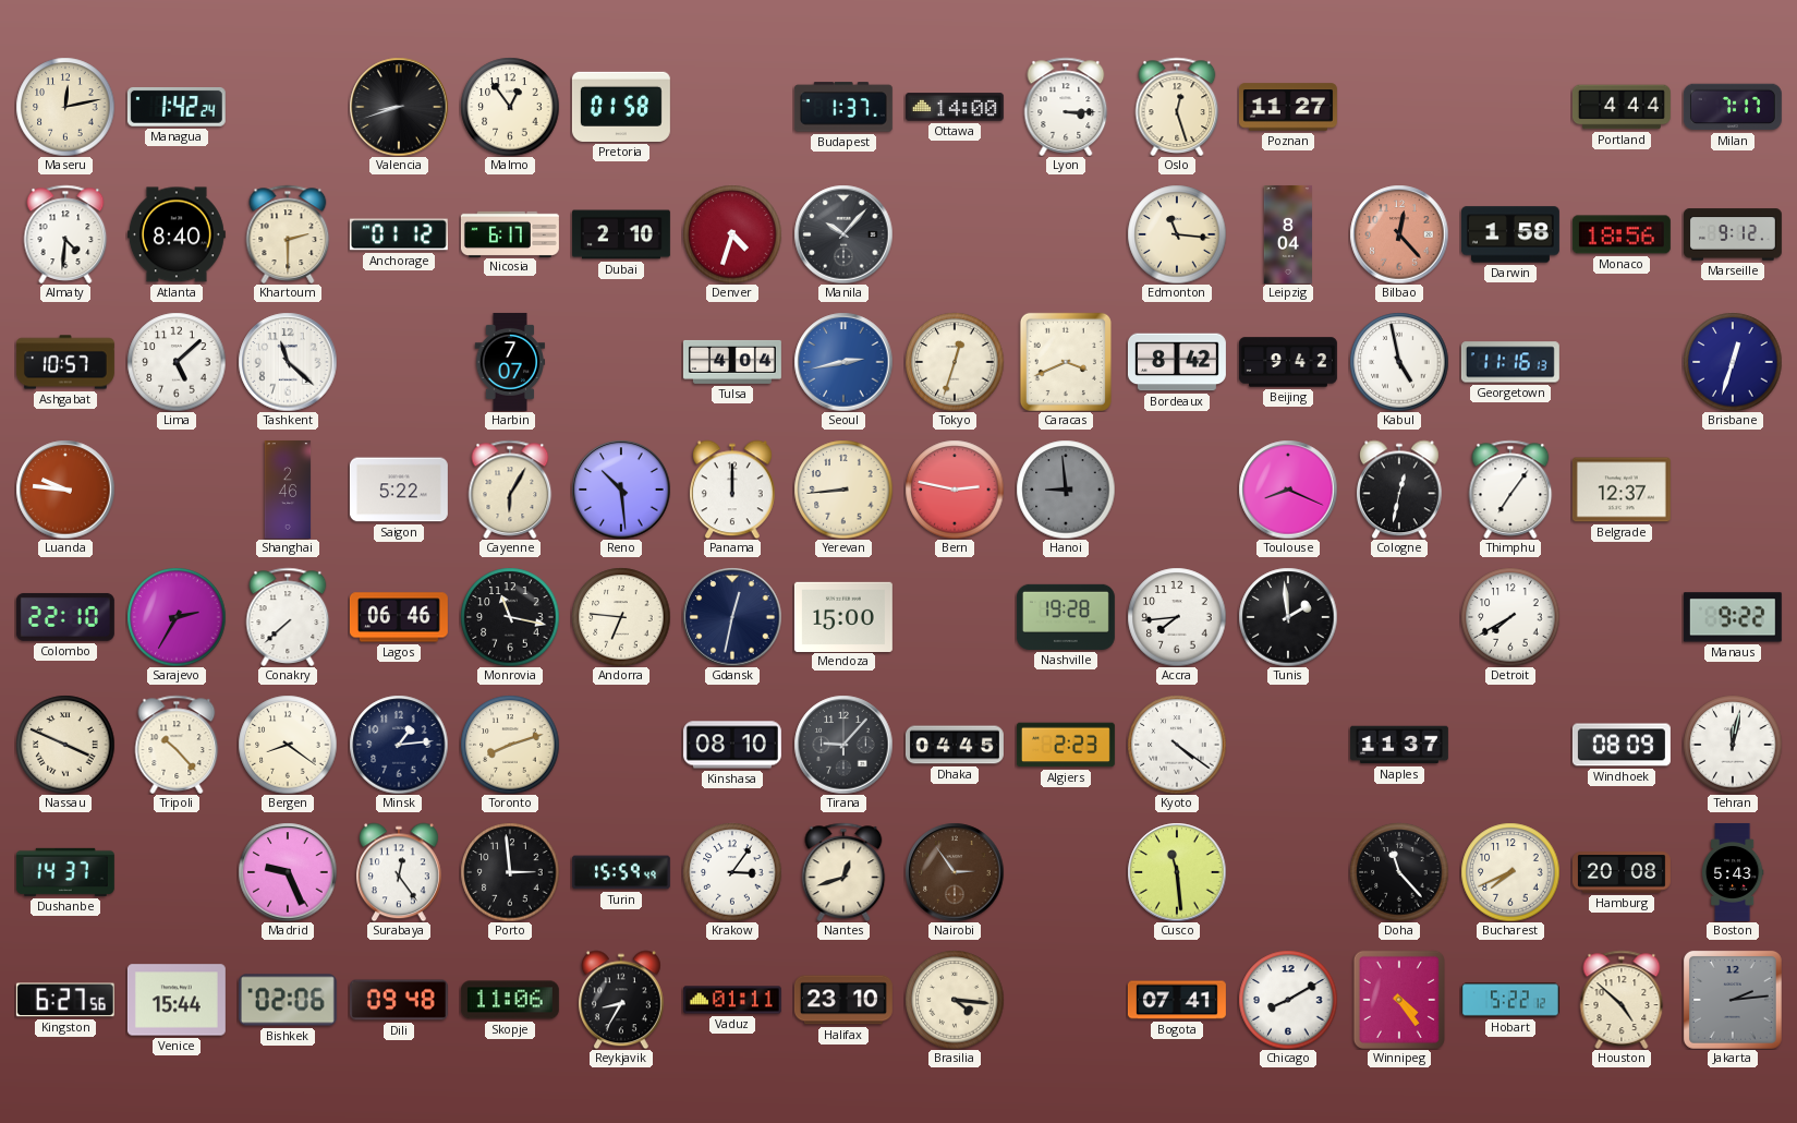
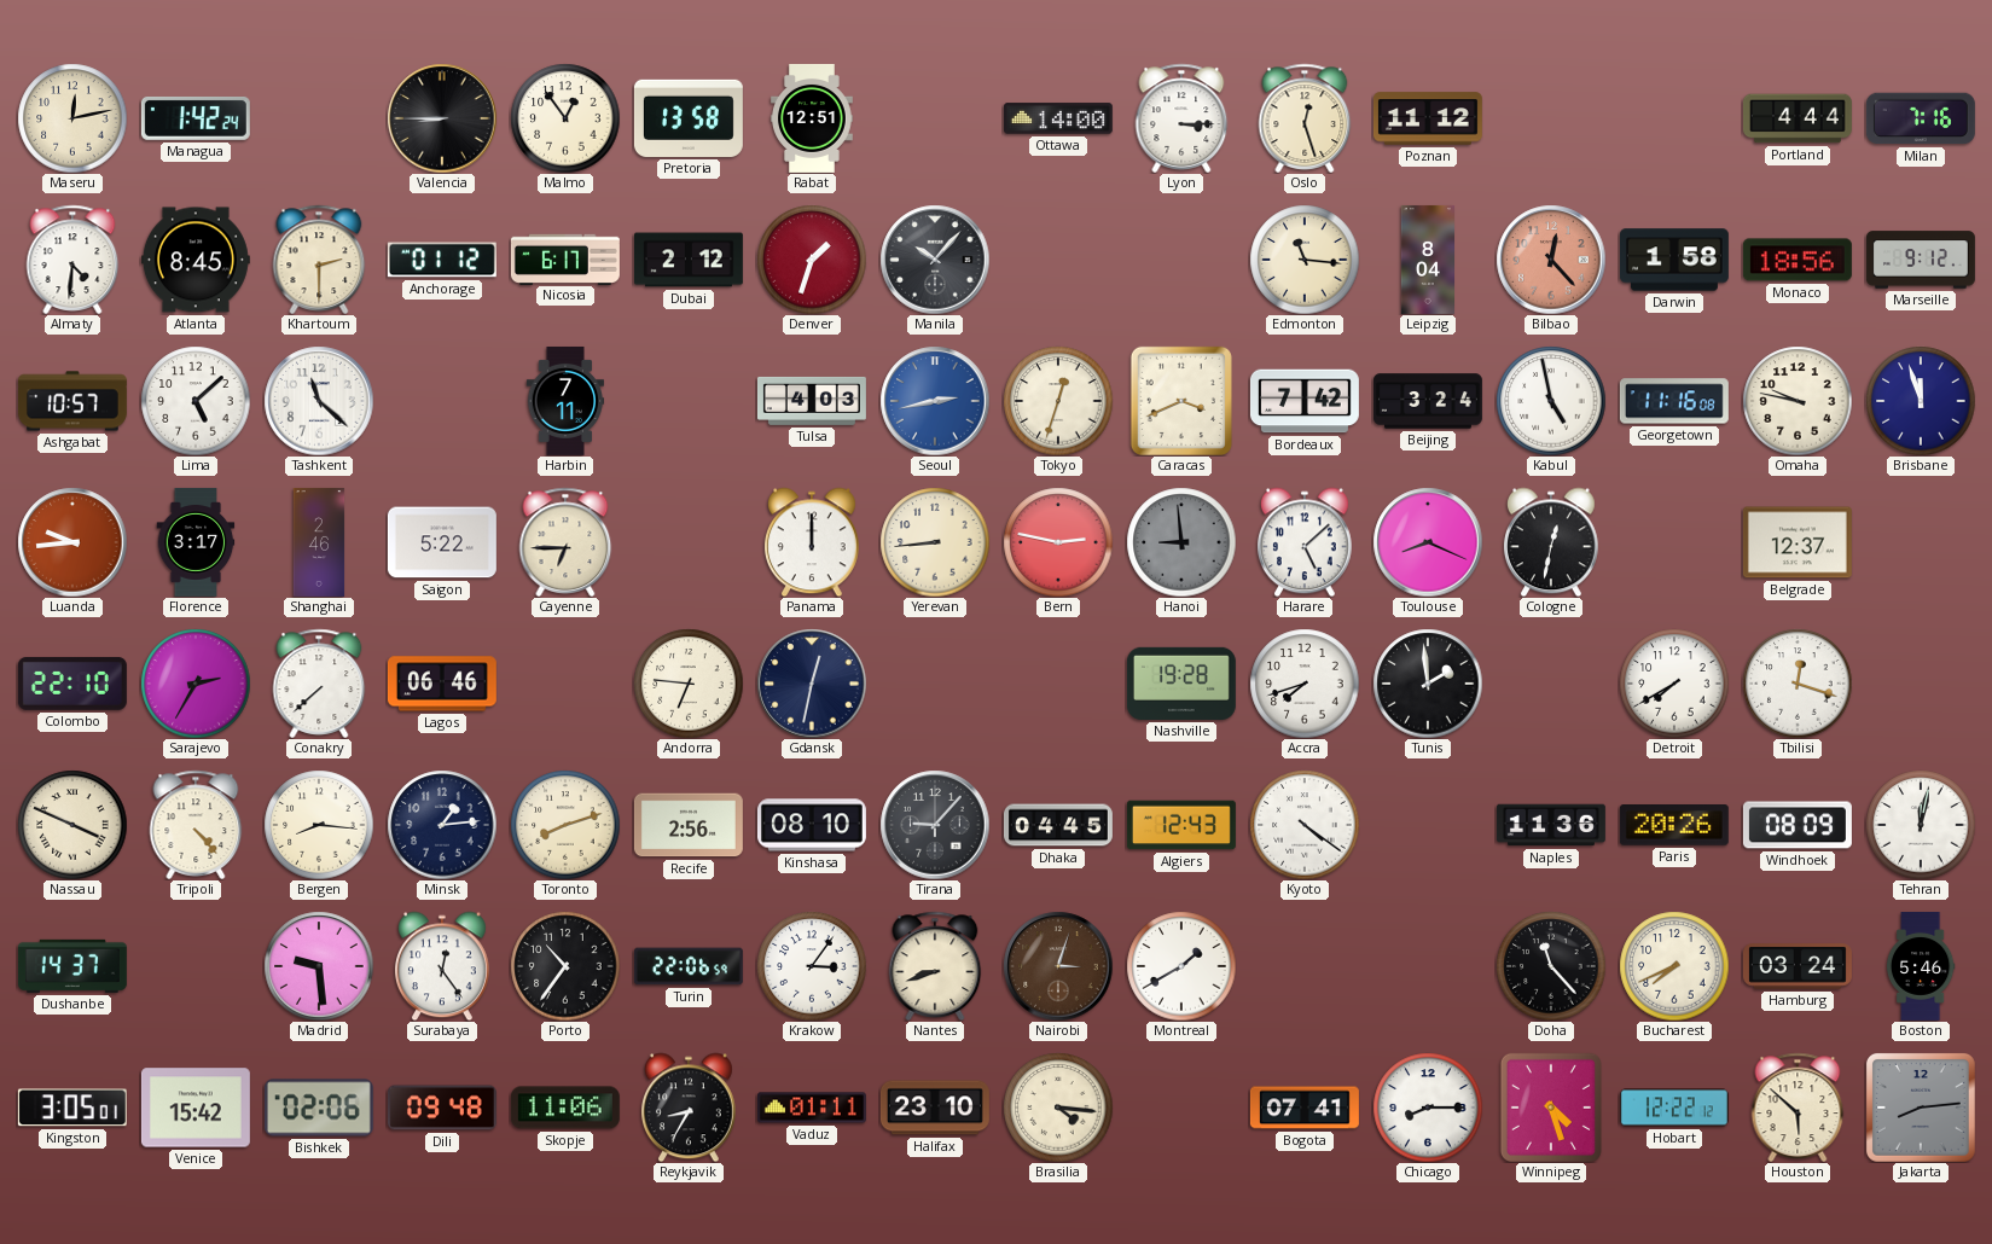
Valencia: 8:42 -> 8:45
Pretoria: 01:58 -> 13:58
Rabat: none -> 12:51
Budapest: 1:37 -> none
Poznan: 11:27 -> 11:12
Milan: 7:17 -> 7:16
Atlanta: 8:40 -> 8:45
Dubai: 2:10 -> 2:12
Denver: 4:33 -> 1:33
Harbin: 7:07 -> 7:11
Tulsa: 4:04 -> 4:03
Bordeaux: 8:42 -> 7:42
Beijing: 9:42 -> 3:24
Georgetown: 11:16:13 -> 11:16:08
Omaha: none -> 9:47
Brisbane: 12:33 -> 11:57
Luanda: 9:46 -> 9:44
Florence: none -> 3:17
Cayenne: 6:05 -> 6:45
Reno: 10:29 -> none
Harare: none -> 5:08
Thimphu: 7:06 -> none
Monrovia: 11:17 -> none
Mendoza: 15:00 -> none
Accra: 7:44 -> 7:42
Tbilisi: none -> 12:18
Manaus: 9:22 -> none
Tripoli: 10:23 -> 4:23
Bergen: 8:21 -> 8:16
Recife: none -> 2:56
Algiers: 2:23 -> 12:43
Naples: 11:37 -> 11:36
Paris: none -> 20:26
Madrid: 9:26 -> 9:29
Porto: 2:59 -> 10:36
Turin: 15:59 -> 22:06
Nantes: 12:42 -> 8:42
Nairobi: 2:54 -> 3:03
Montreal: none -> 1:40
Cusco: 11:29 -> none
Hamburg: 20:08 -> 03:24
Boston: 5:43 -> 5:46
Kingston: 6:27 -> 3:05
Venice: 15:44 -> 15:42
Chicago: 8:10 -> 8:15
Winnipeg: 4:24 -> 4:27
Hobart: 5:22 -> 12:22
Houston: 4:52 -> 5:52
Jakarta: 2:14 -> 8:14
